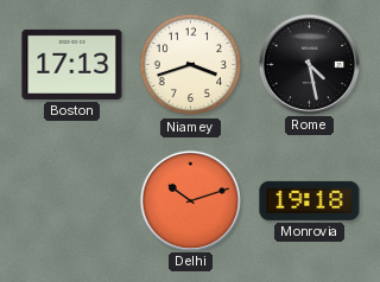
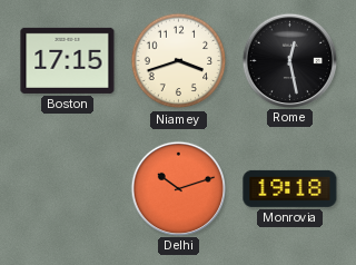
Boston: 17:13 -> 17:15
Rome: 4:28 -> 12:28
